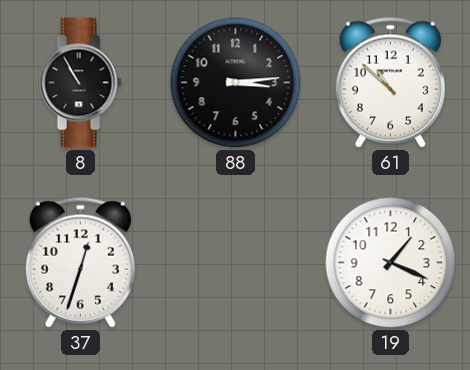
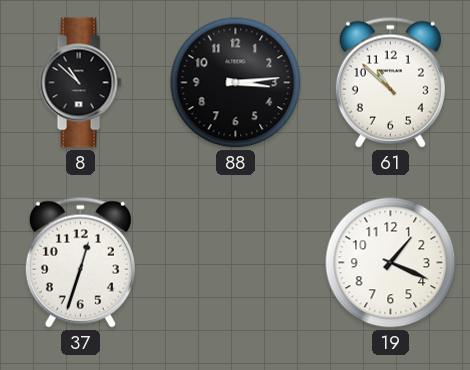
8: 10:55 -> 10:52
